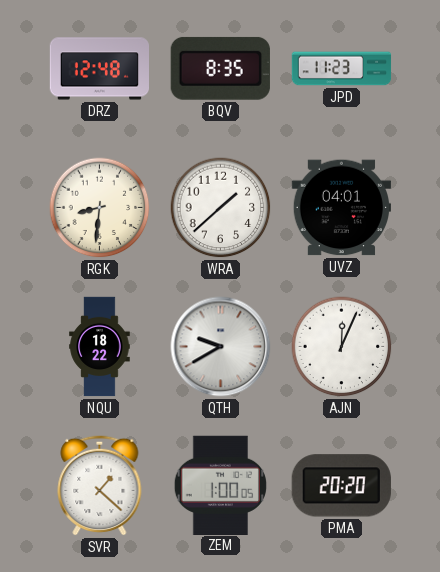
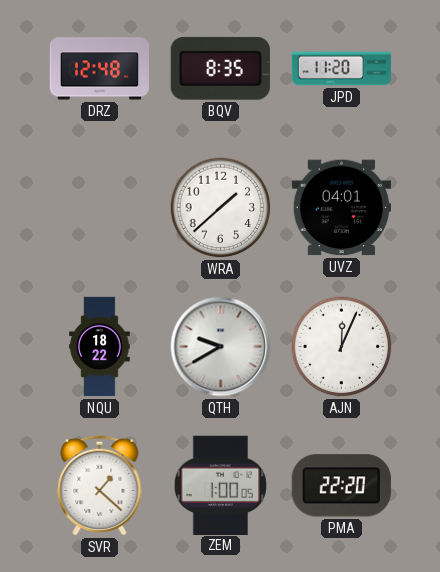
JPD: 11:23 -> 11:20
RGK: 8:31 -> none
PMA: 20:20 -> 22:20
